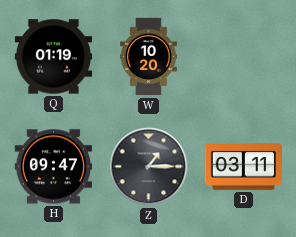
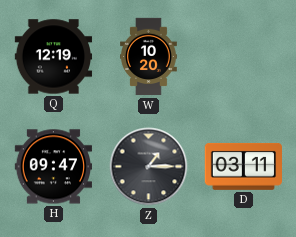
Q: 01:19 -> 12:19
